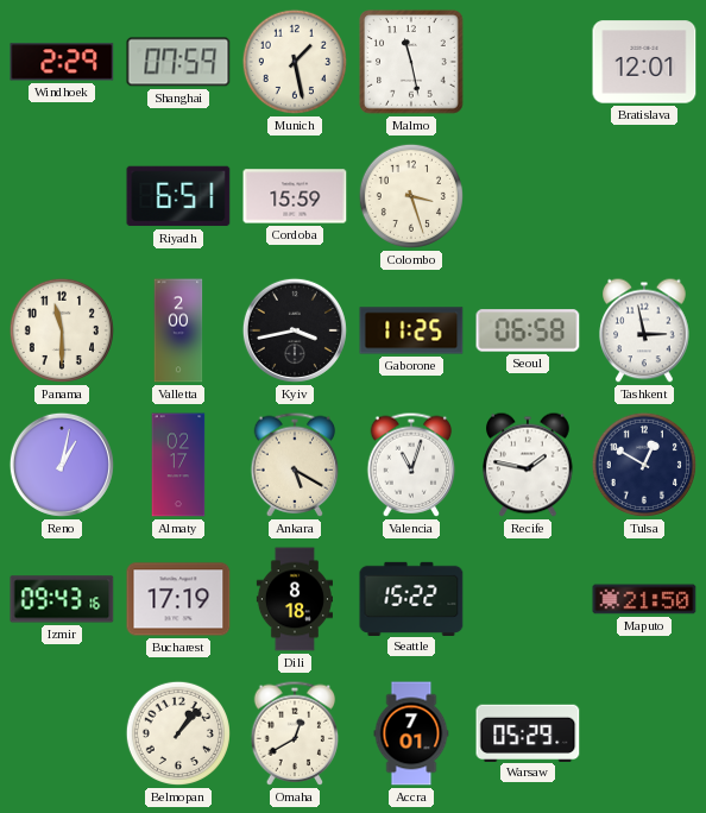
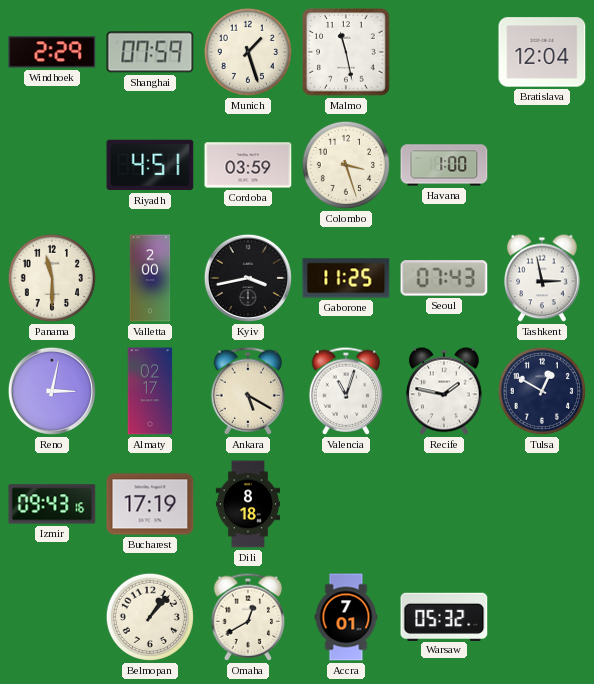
Munich: 1:28 -> 1:27
Bratislava: 12:01 -> 12:04
Riyadh: 6:51 -> 4:51
Cordoba: 15:59 -> 03:59
Havana: none -> 1:00
Seoul: 06:58 -> 07:43
Reno: 1:02 -> 3:02
Seattle: 15:22 -> none
Maputo: 21:50 -> none
Warsaw: 05:29 -> 05:32
